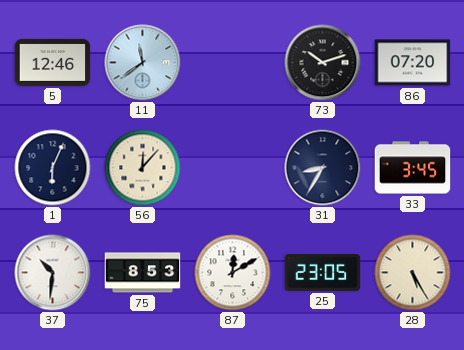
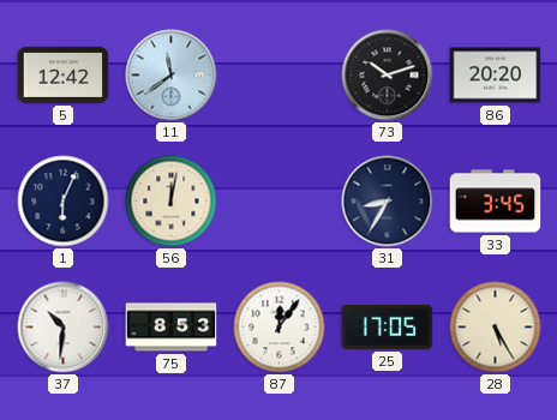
5: 12:46 -> 12:42
86: 07:20 -> 20:20
56: 12:07 -> 12:02
87: 12:10 -> 12:06
25: 23:05 -> 17:05
